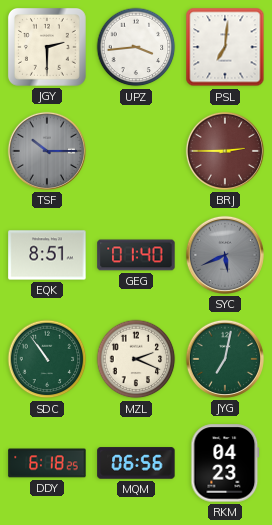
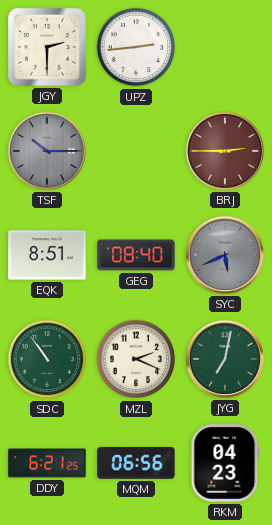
UPZ: 3:44 -> 2:44
PSL: 7:01 -> none
GEG: 01:40 -> 08:40
DDY: 6:18 -> 6:21
